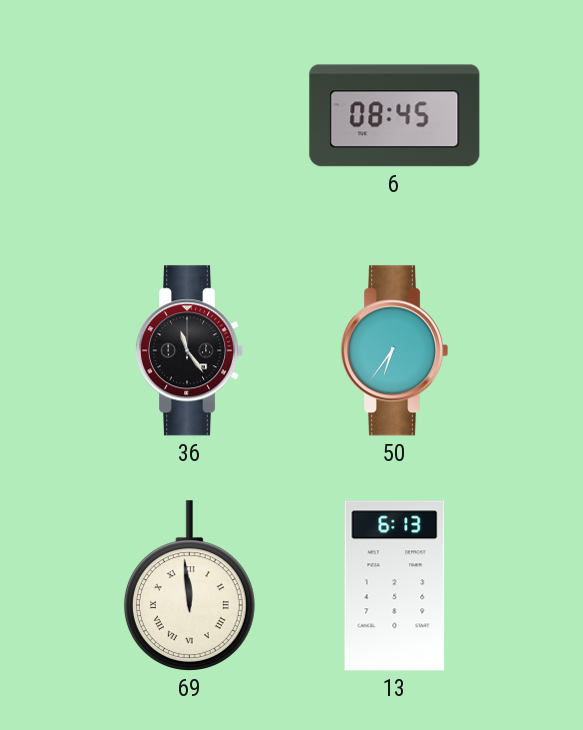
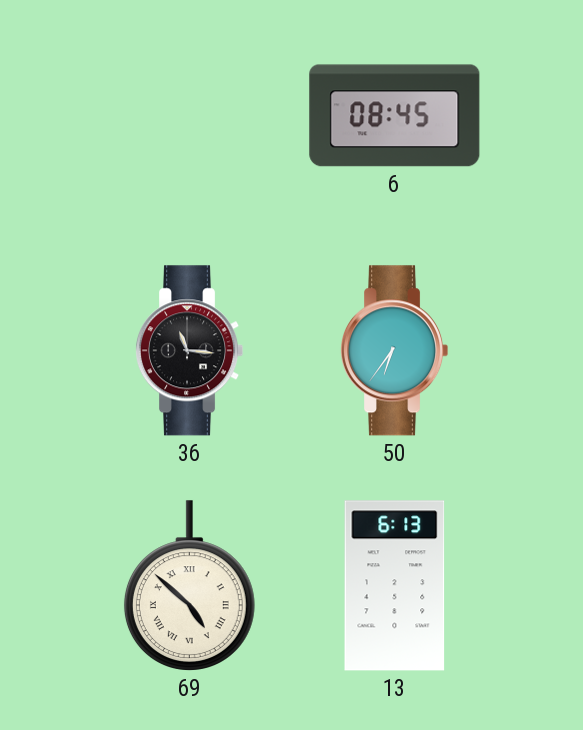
36: 11:24 -> 11:16
69: 11:59 -> 4:52
